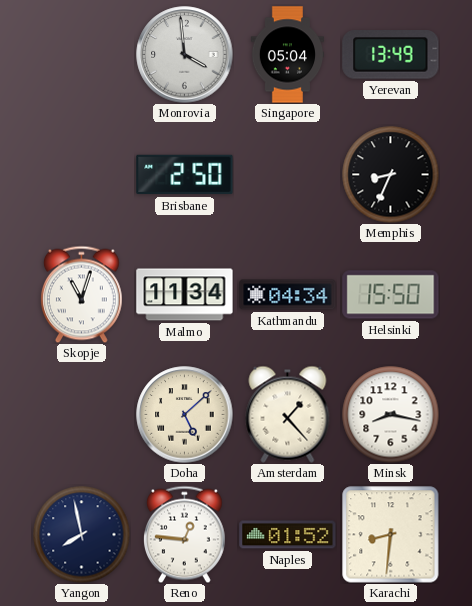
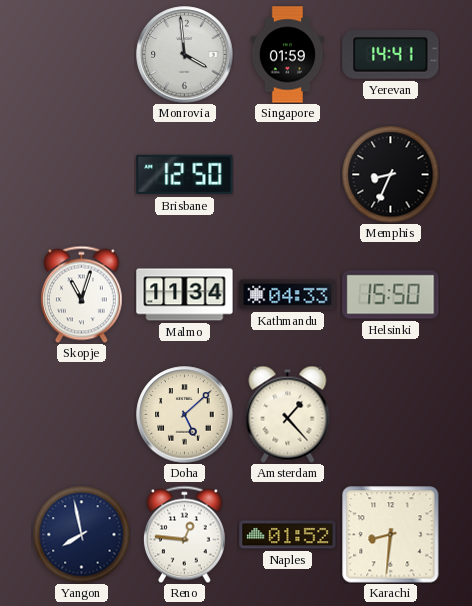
Singapore: 05:04 -> 01:59
Yerevan: 13:49 -> 14:41
Brisbane: 2:50 -> 12:50
Kathmandu: 04:34 -> 04:33
Minsk: 8:17 -> none
